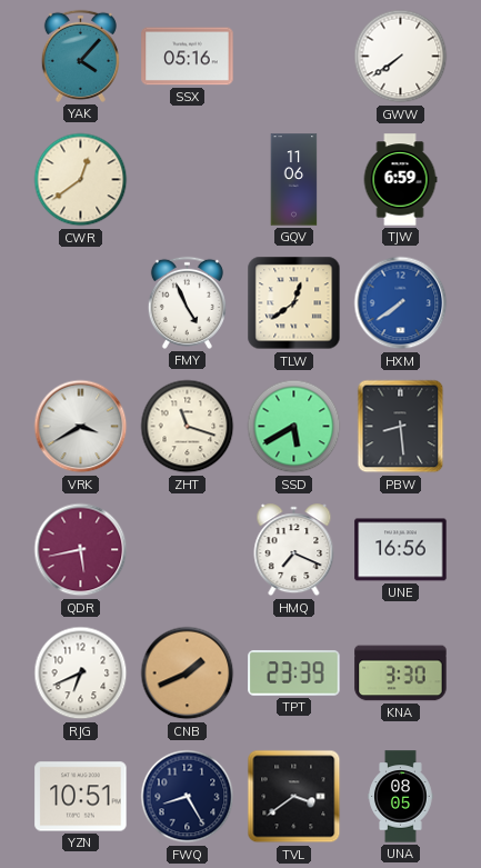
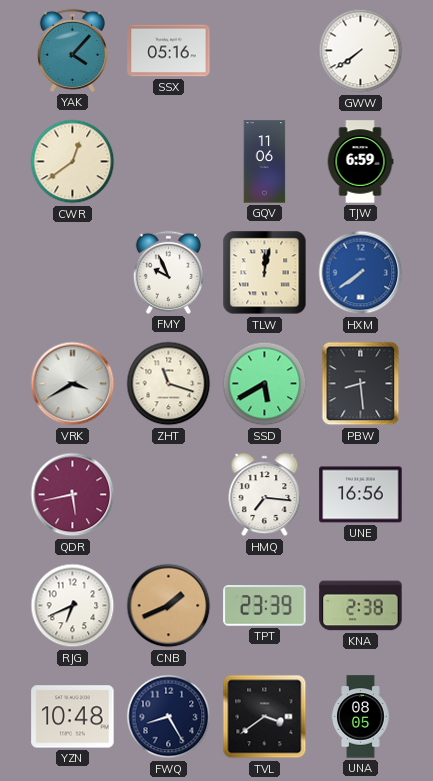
FMY: 4:56 -> 9:56
TLW: 12:39 -> 12:02
HMQ: 7:19 -> 7:16
KNA: 3:30 -> 2:38
YZN: 10:51 -> 10:48
